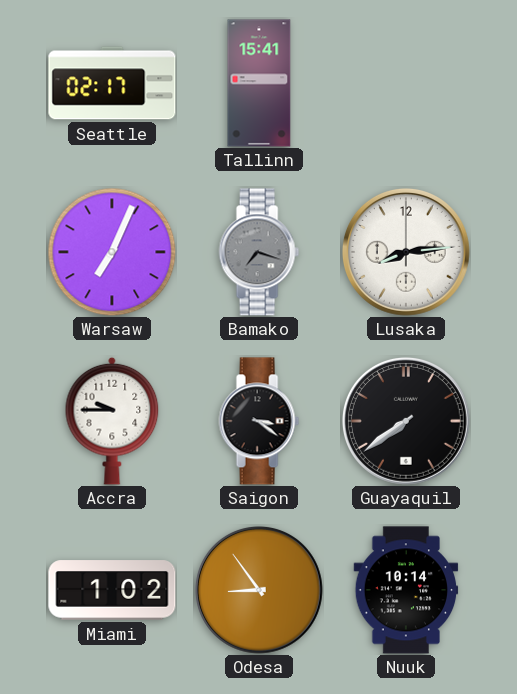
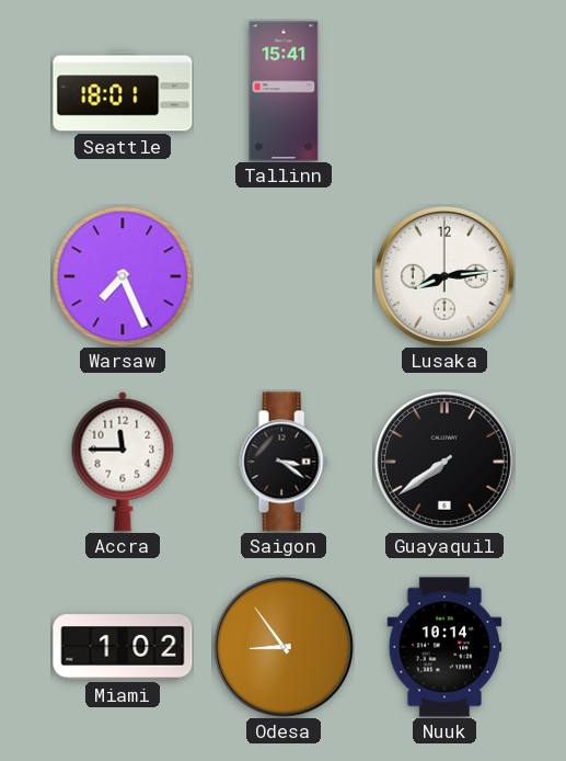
Seattle: 02:17 -> 18:01
Warsaw: 7:04 -> 7:26
Bamako: 7:18 -> none
Accra: 9:45 -> 11:45
